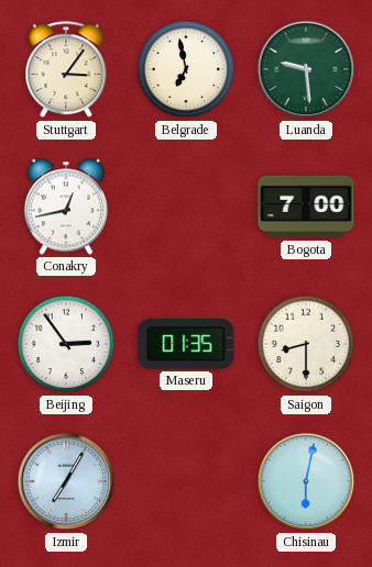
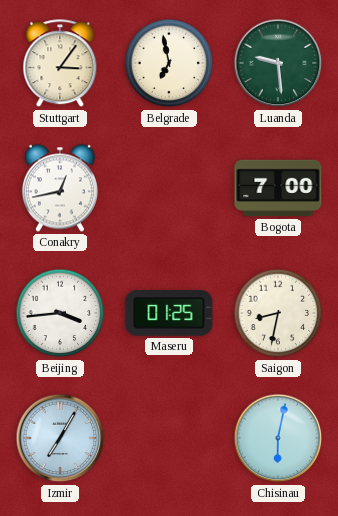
Beijing: 2:54 -> 3:44
Maseru: 01:35 -> 01:25
Saigon: 8:30 -> 8:32
